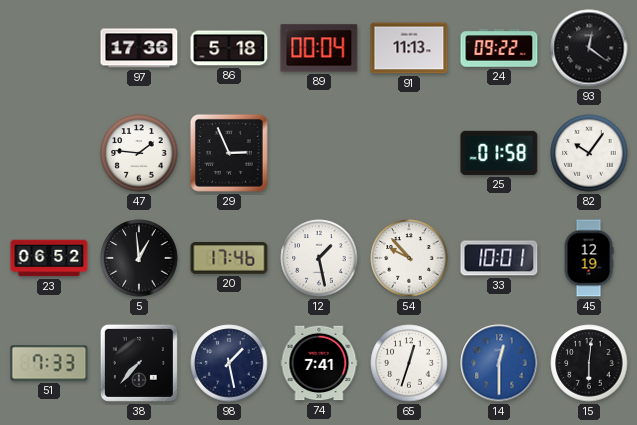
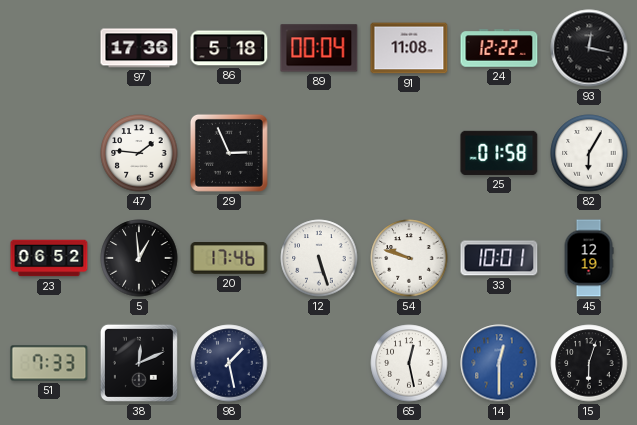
91: 11:13 -> 11:08
24: 09:22 -> 12:22
93: 12:21 -> 12:17
82: 10:06 -> 6:05
12: 1:28 -> 5:27
54: 9:53 -> 9:48
38: 7:37 -> 12:11
74: 7:41 -> none
65: 12:33 -> 12:28
15: 6:01 -> 6:03
